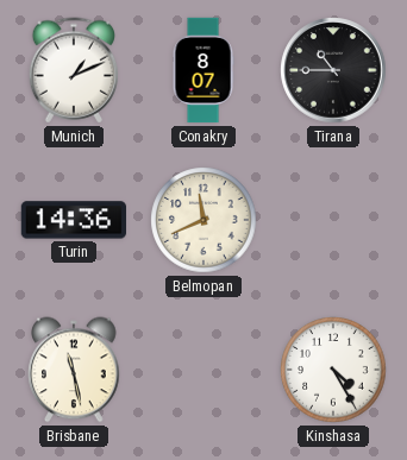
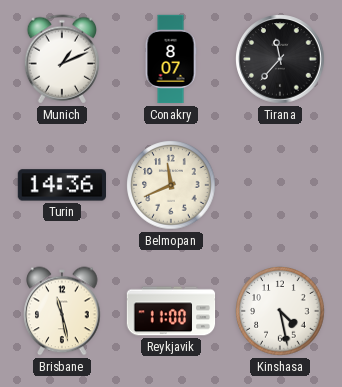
Tirana: 10:45 -> 11:37
Reykjavik: none -> 11:00
Kinshasa: 4:25 -> 4:28
